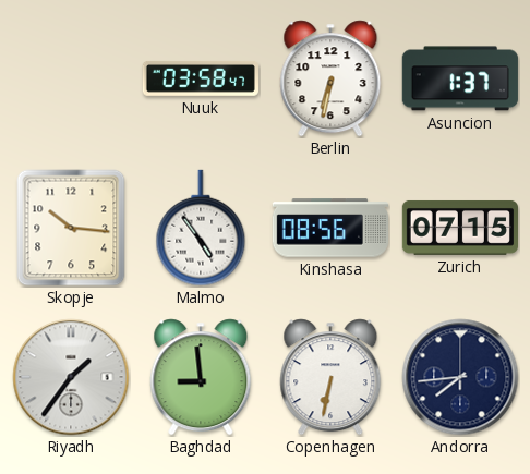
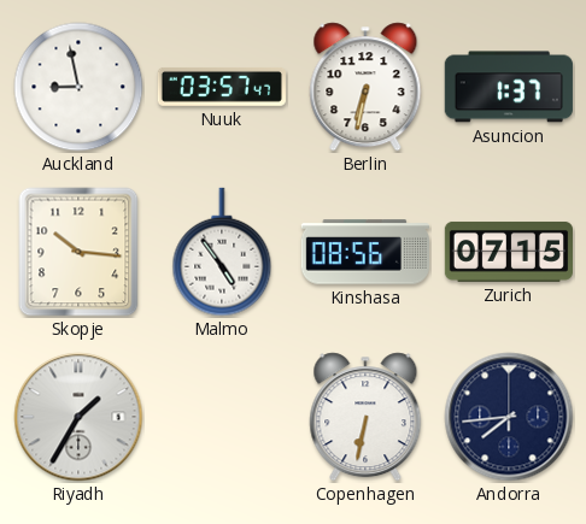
Auckland: none -> 8:58
Nuuk: 03:58 -> 03:57
Riyadh: 1:36 -> 1:35
Baghdad: 8:59 -> none
